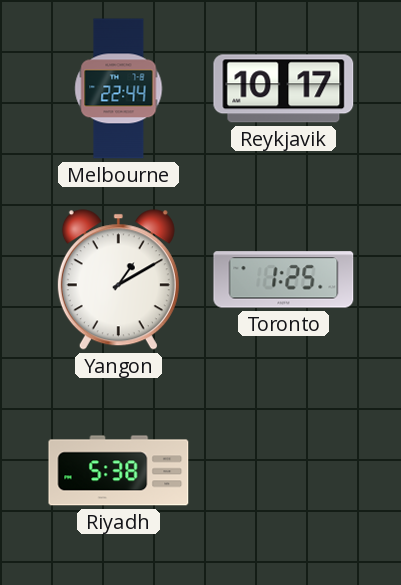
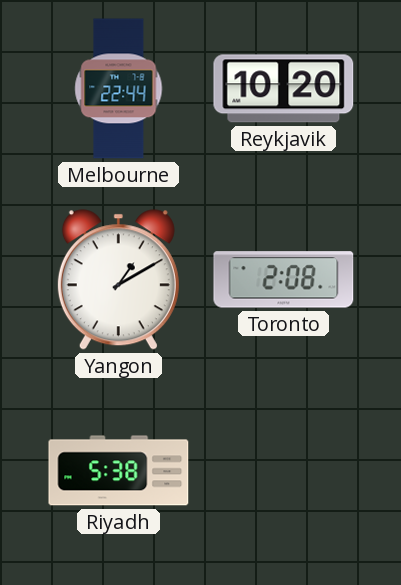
Reykjavik: 10:17 -> 10:20
Toronto: 1:25 -> 2:08
